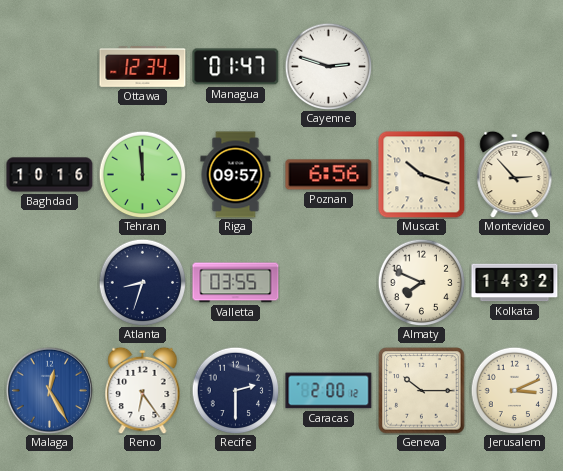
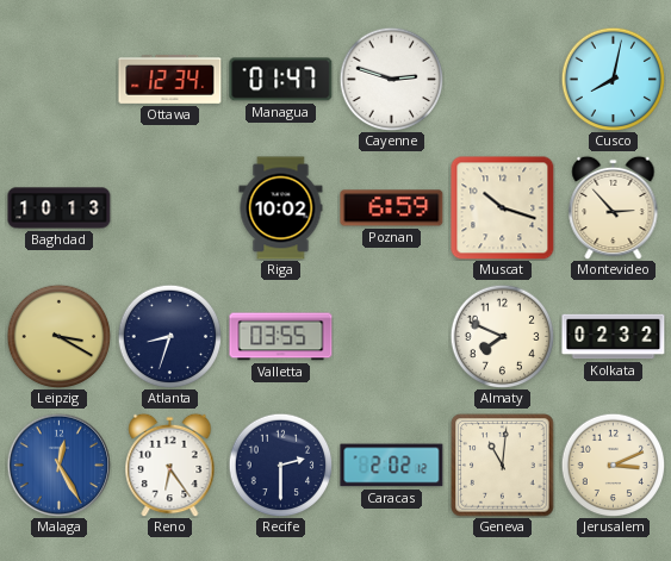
Cusco: none -> 8:02
Baghdad: 10:16 -> 10:13
Tehran: 11:59 -> none
Riga: 09:57 -> 10:02
Poznan: 6:56 -> 6:59
Leipzig: none -> 3:20
Kolkata: 14:32 -> 02:32
Caracas: 2:00 -> 2:02
Geneva: 10:15 -> 11:01
